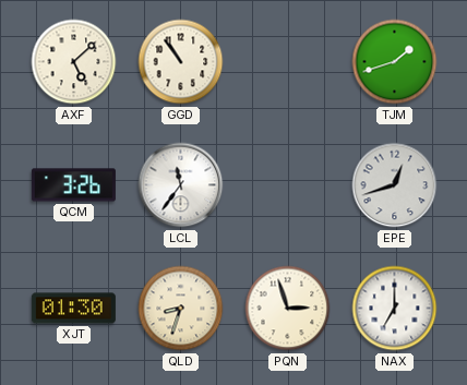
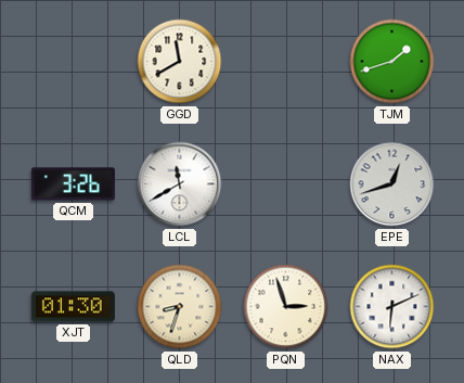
AXF: 5:08 -> none
GGD: 10:54 -> 11:40
LCL: 11:36 -> 11:40
NAX: 7:00 -> 6:11
